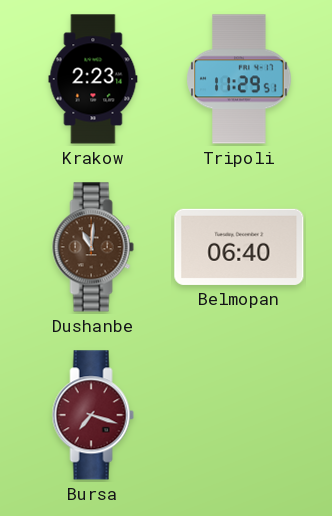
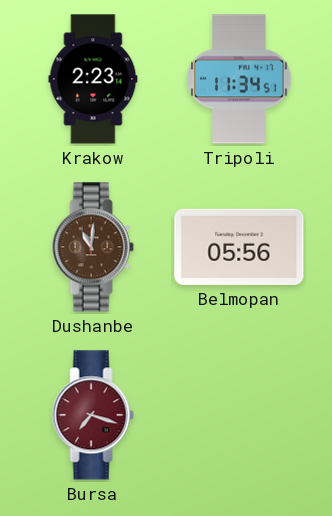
Tripoli: 11:29 -> 11:34
Belmopan: 06:40 -> 05:56
